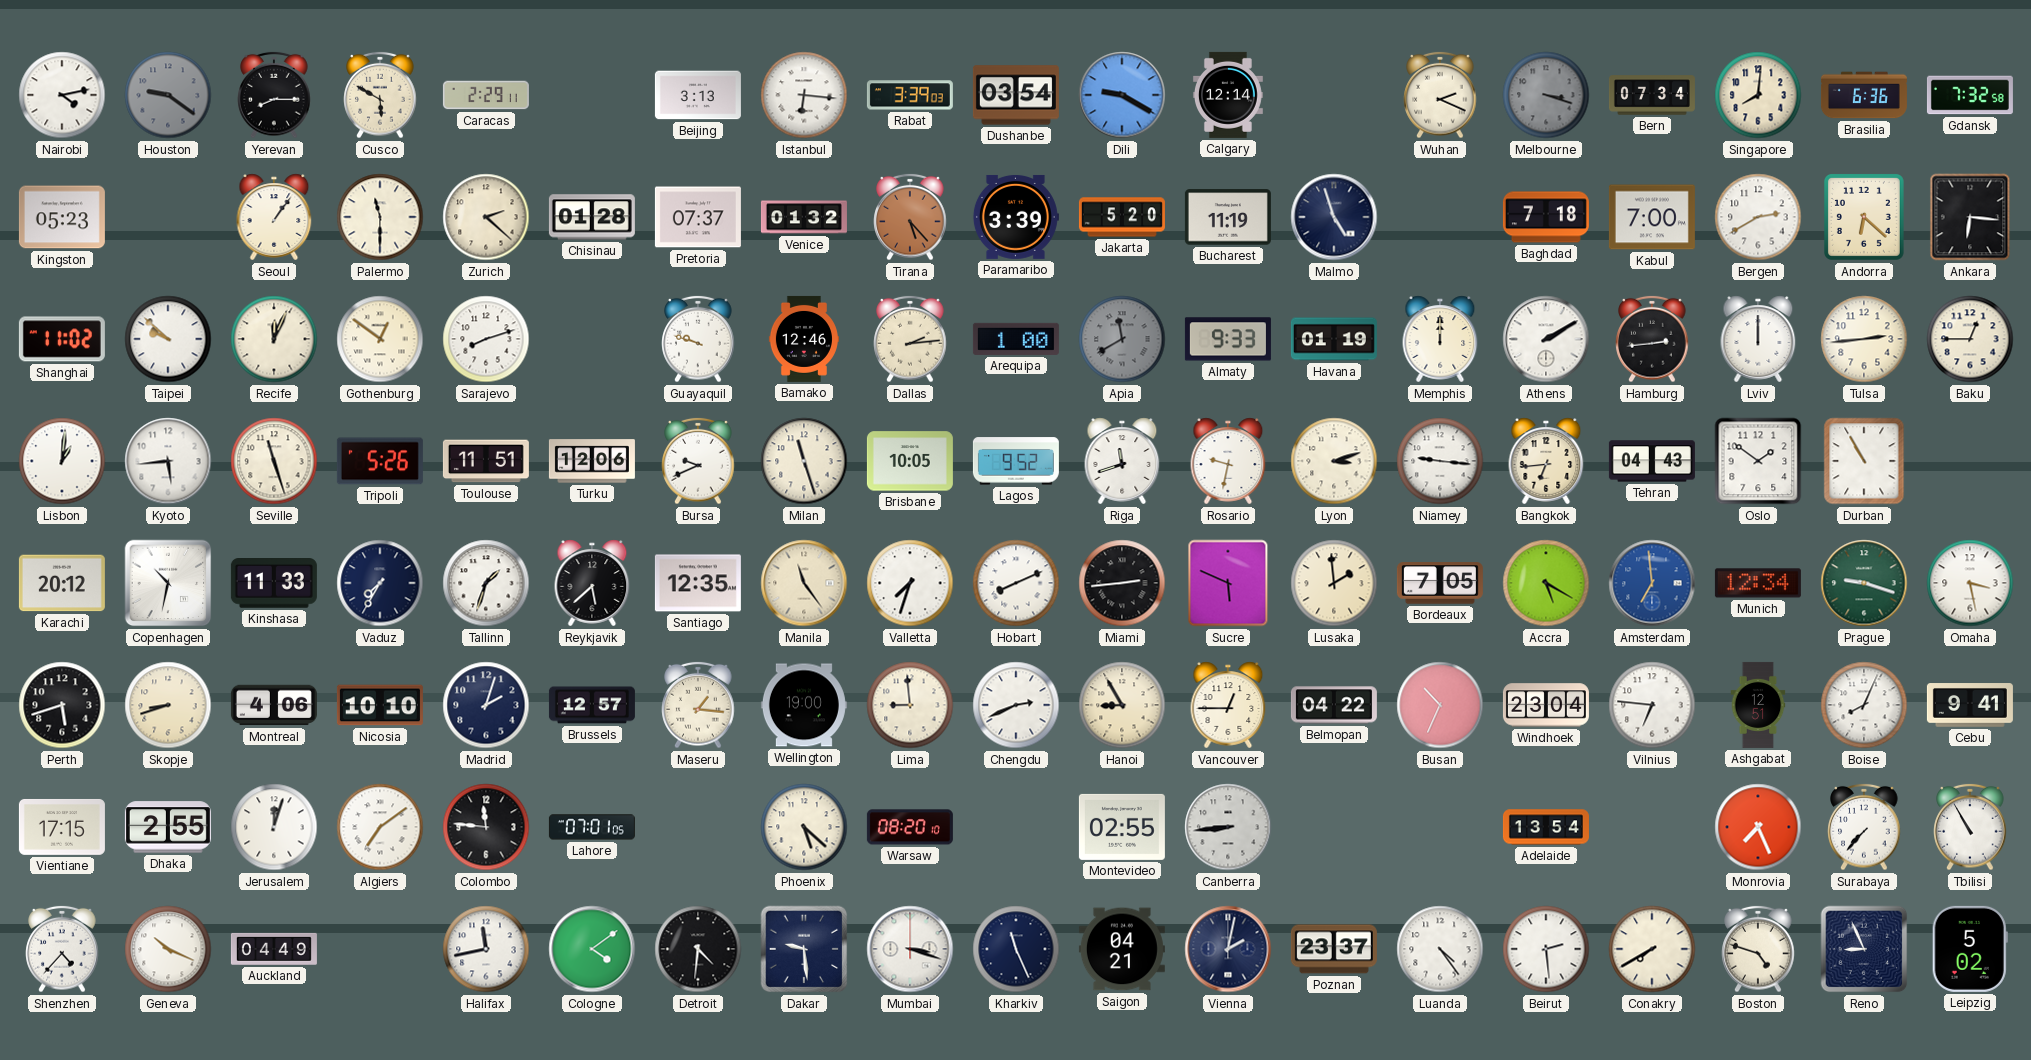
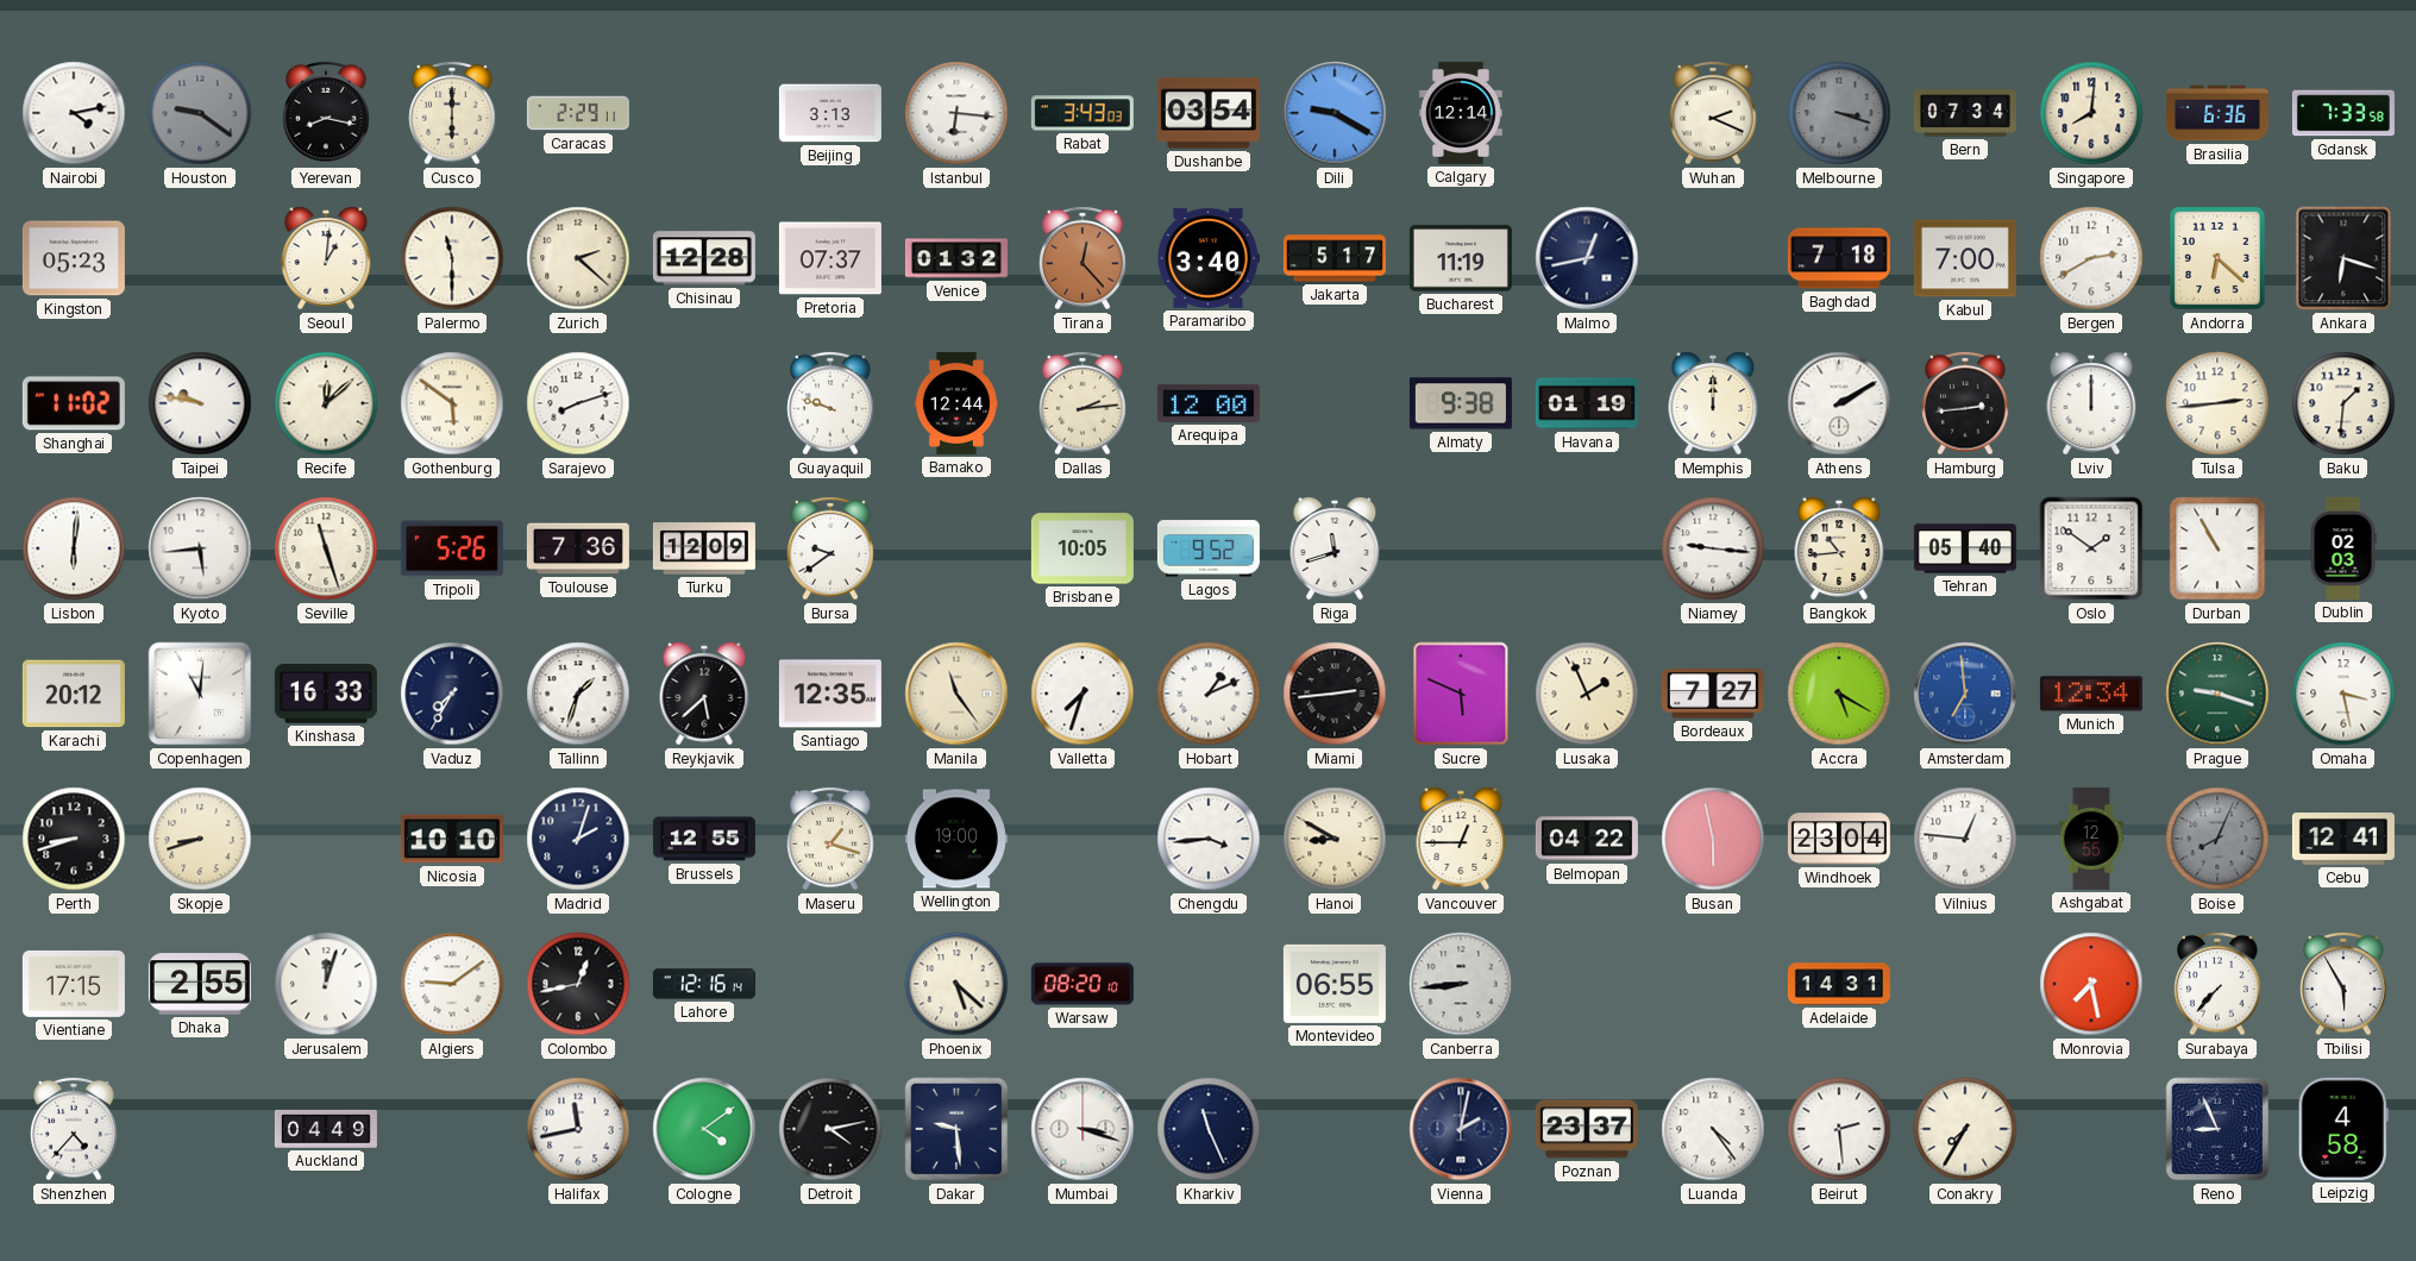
Yerevan: 8:15 -> 8:17
Cusco: 5:50 -> 6:00
Rabat: 3:39 -> 3:43
Gdansk: 7:32 -> 7:33
Seoul: 1:06 -> 1:01
Chisinau: 01:28 -> 12:28
Tirana: 5:23 -> 12:23
Paramaribo: 3:39 -> 3:40
Jakarta: 5:20 -> 5:17
Malmo: 4:57 -> 12:43
Ankara: 6:16 -> 6:18
Taipei: 9:52 -> 9:47
Recife: 12:04 -> 12:08
Gothenburg: 12:51 -> 5:51
Bamako: 12:46 -> 12:44
Arequipa: 1:00 -> 12:00
Apia: 11:40 -> none
Almaty: 9:33 -> 9:38
Baku: 12:45 -> 1:31
Lisbon: 1:01 -> 6:01
Toulouse: 11:51 -> 7:36
Turku: 12:06 -> 12:09
Bursa: 9:41 -> 9:39
Milan: 11:27 -> none
Rosario: 9:32 -> none
Lyon: 3:12 -> none
Bangkok: 6:44 -> 10:44
Tehran: 04:43 -> 05:40
Dublin: none -> 02:03
Copenhagen: 10:32 -> 11:01
Kinshasa: 11:33 -> 16:33
Hobart: 8:11 -> 1:11
Lusaka: 1:59 -> 1:56
Bordeaux: 7:05 -> 7:27
Perth: 5:42 -> 8:42
Montreal: 4:06 -> none
Brussels: 12:57 -> 12:55
Maseru: 1:16 -> 1:18
Lima: 8:59 -> none
Chengdu: 2:41 -> 3:44
Hanoi: 8:55 -> 8:50
Busan: 10:34 -> 5:58
Vilnius: 6:46 -> 12:46
Ashgabat: 12:51 -> 12:55
Boise dial: white -> grey
Cebu: 9:41 -> 12:41
Algiers: 7:09 -> 9:09
Colombo: 11:46 -> 12:43
Lahore: 07:01 -> 12:16
Montevideo: 02:55 -> 06:55
Adelaide: 13:54 -> 14:31
Monrovia: 7:26 -> 7:28
Tbilisi: 10:55 -> 5:55
Geneva: 10:19 -> none
Detroit: 4:31 -> 4:13
Saigon: 04:21 -> none
Conakry: 7:40 -> 7:35
Boston: 4:48 -> none
Leipzig: 5:02 -> 4:58
